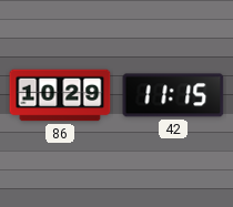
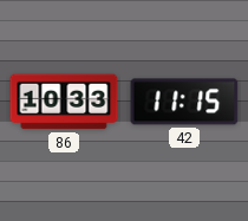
86: 10:29 -> 10:33
